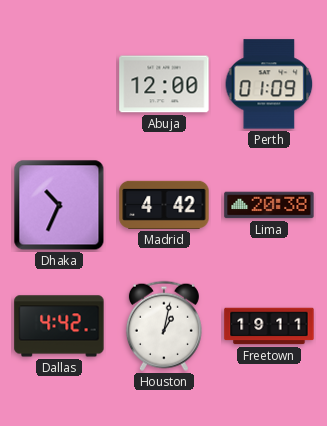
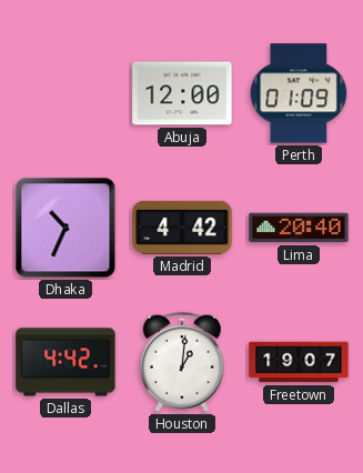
Lima: 20:38 -> 20:40
Houston: 1:02 -> 1:01
Freetown: 19:11 -> 19:07
